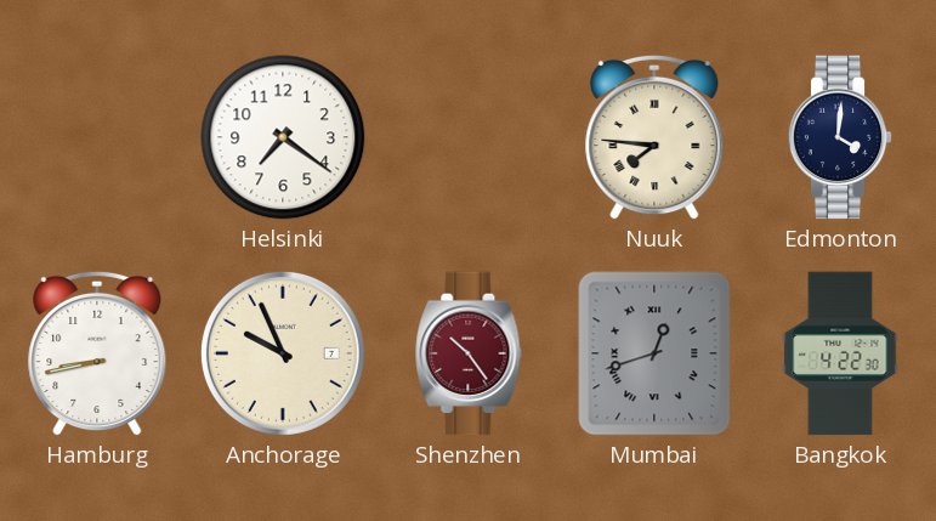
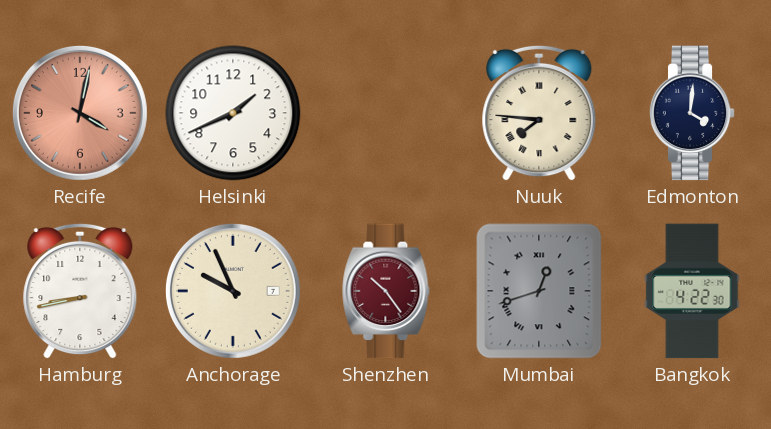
Recife: none -> 4:02
Helsinki: 7:21 -> 1:41
